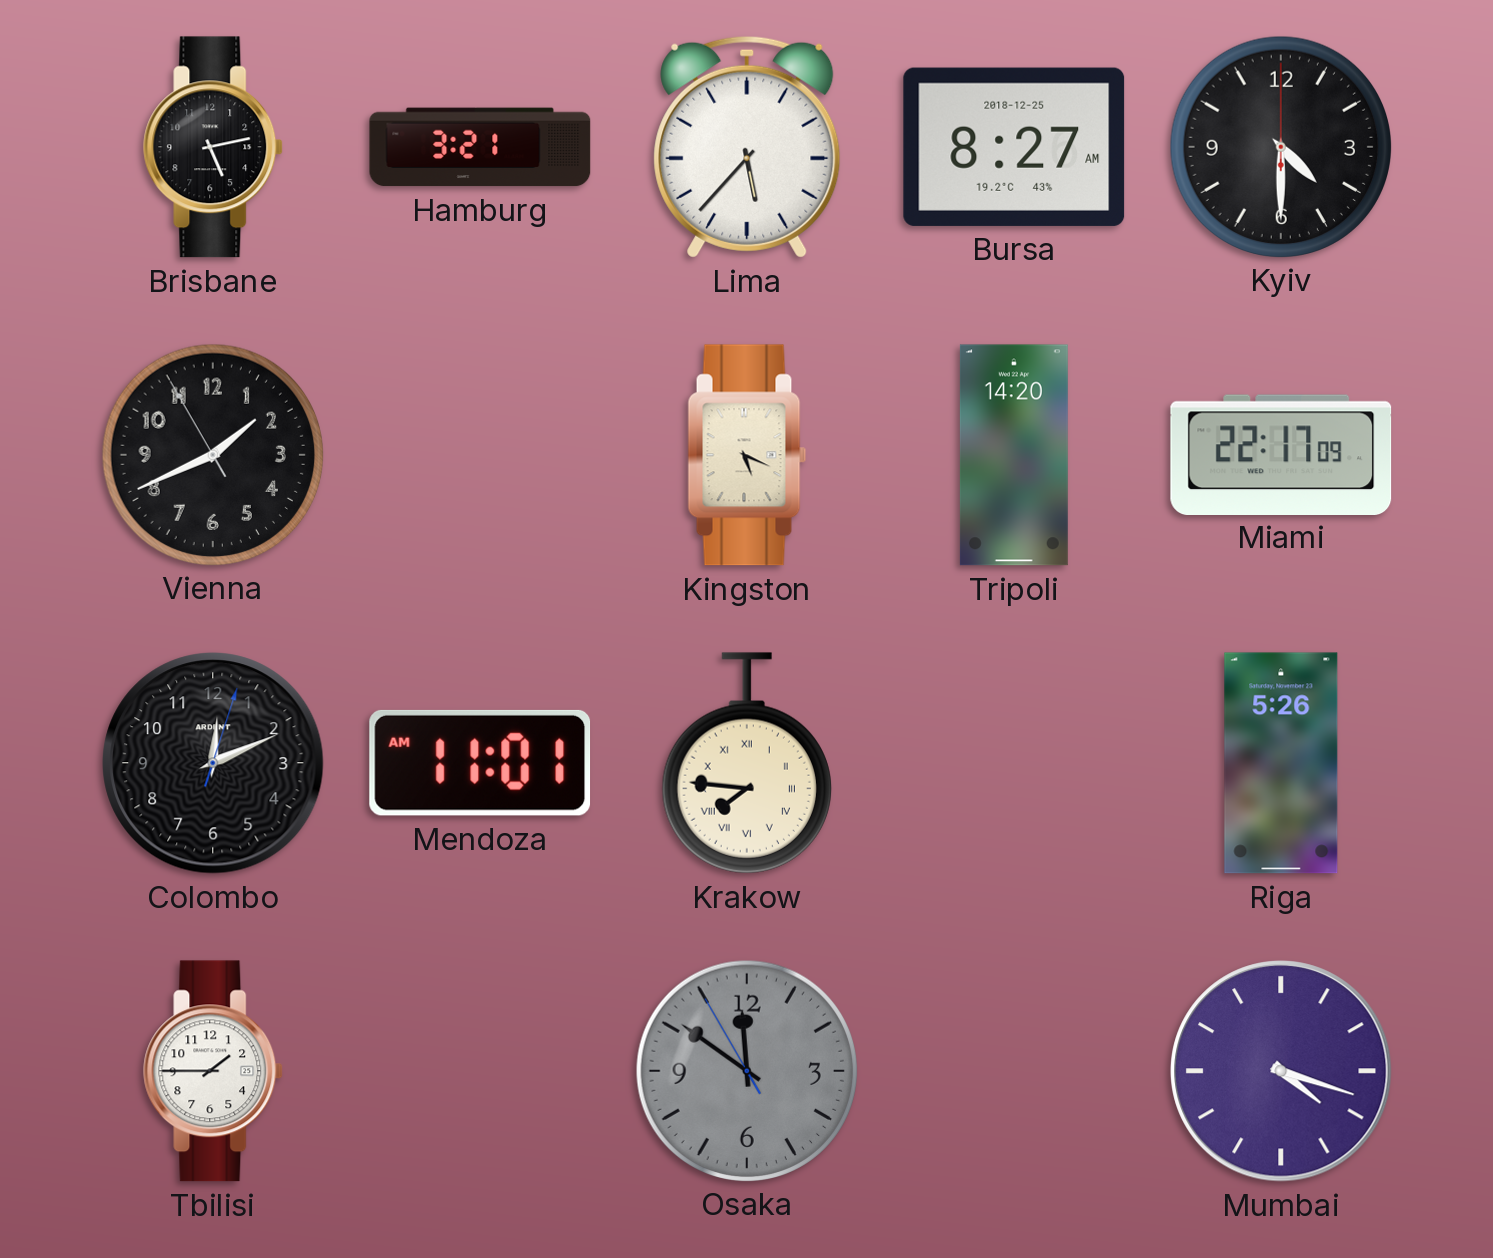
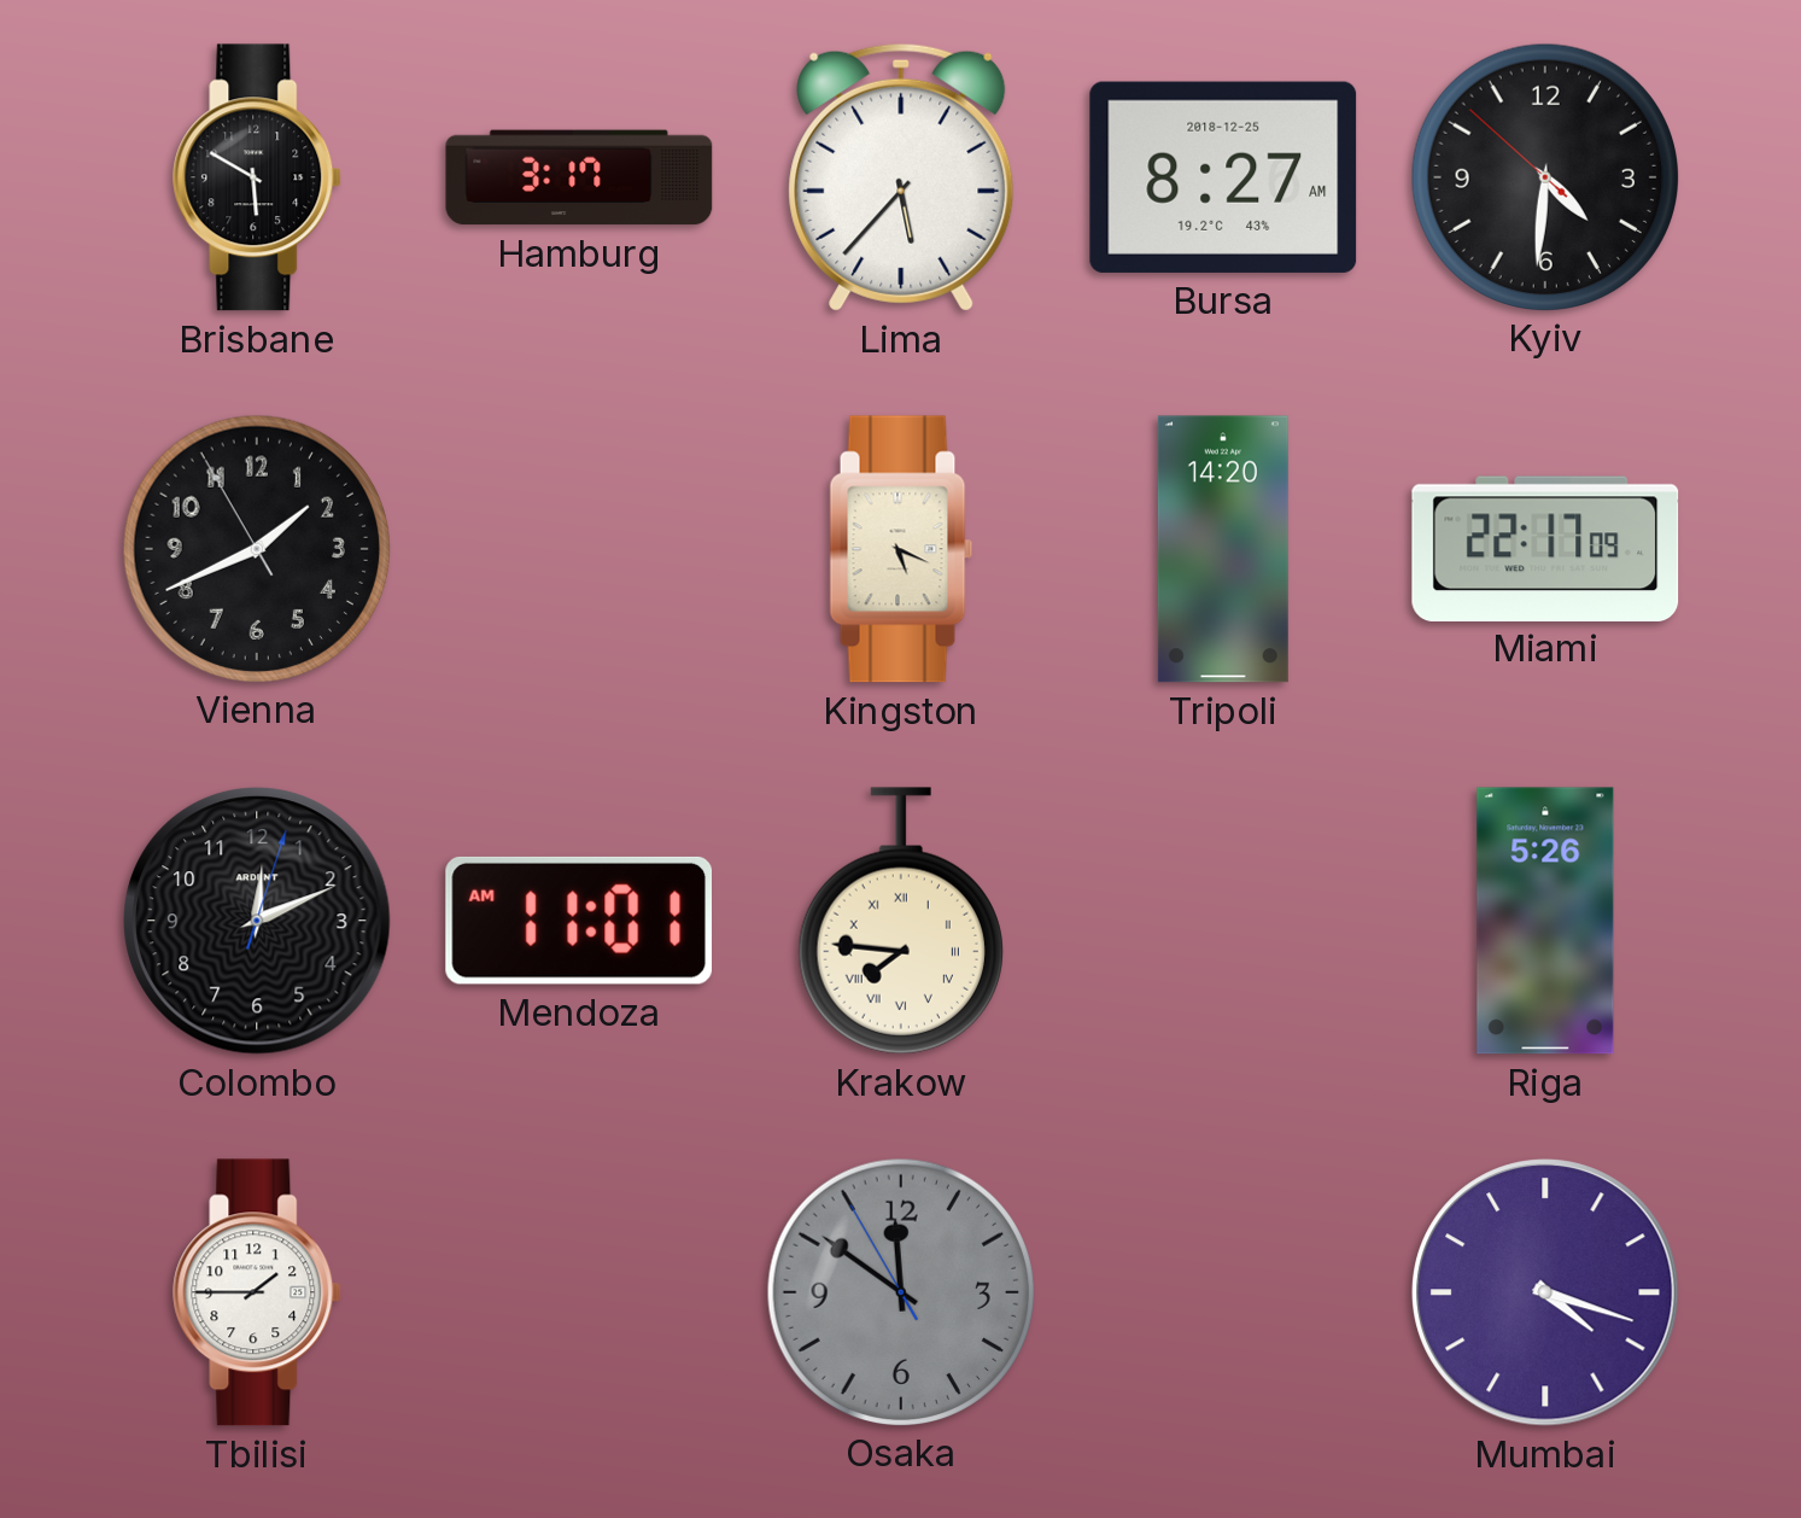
Brisbane: 5:13 -> 5:50
Hamburg: 3:21 -> 3:17
Kyiv: 4:30:00 -> 4:30:52
